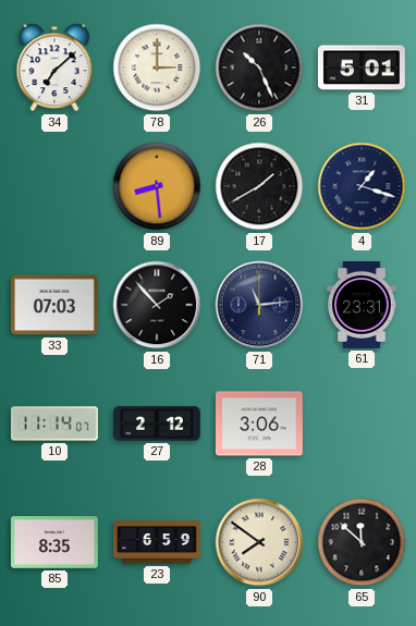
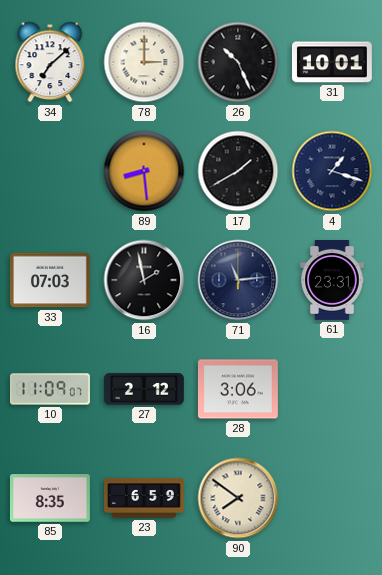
31: 5:01 -> 10:01
16: 1:53 -> 1:58
10: 11:14 -> 11:09
65: 11:52 -> none
